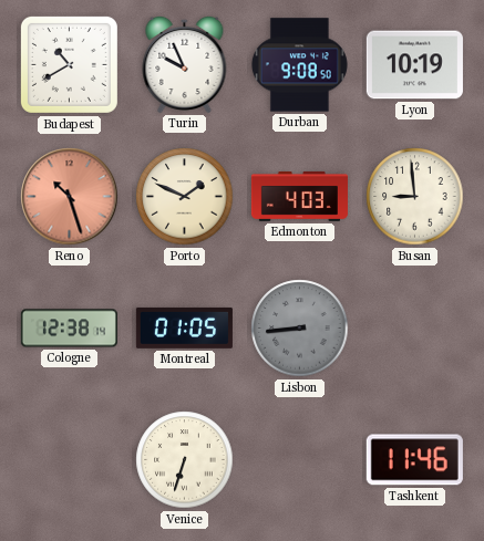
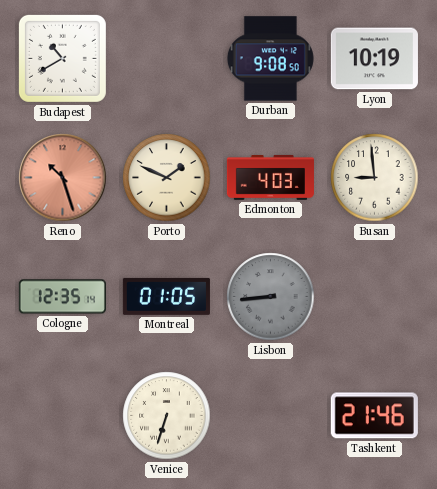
Turin: 9:56 -> none
Cologne: 12:38 -> 12:35
Tashkent: 11:46 -> 21:46
